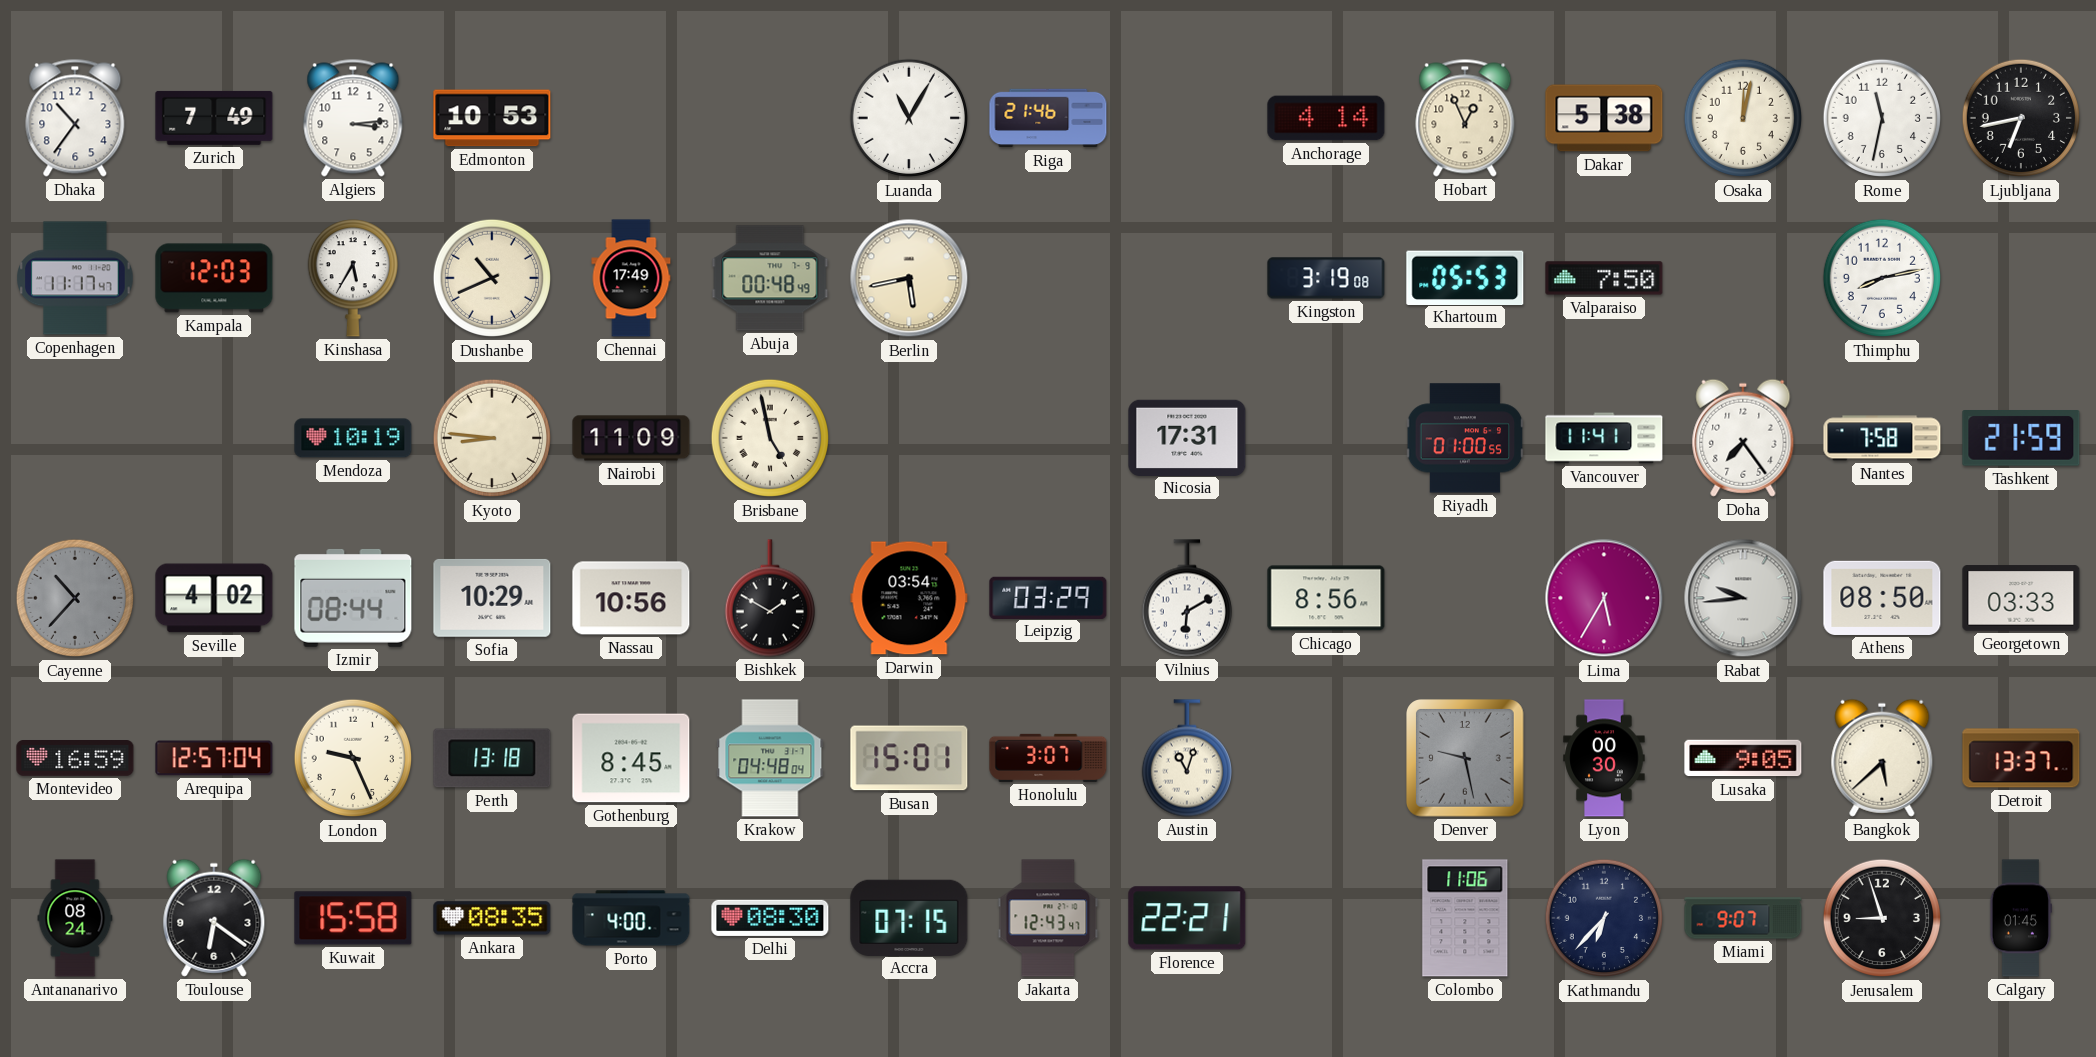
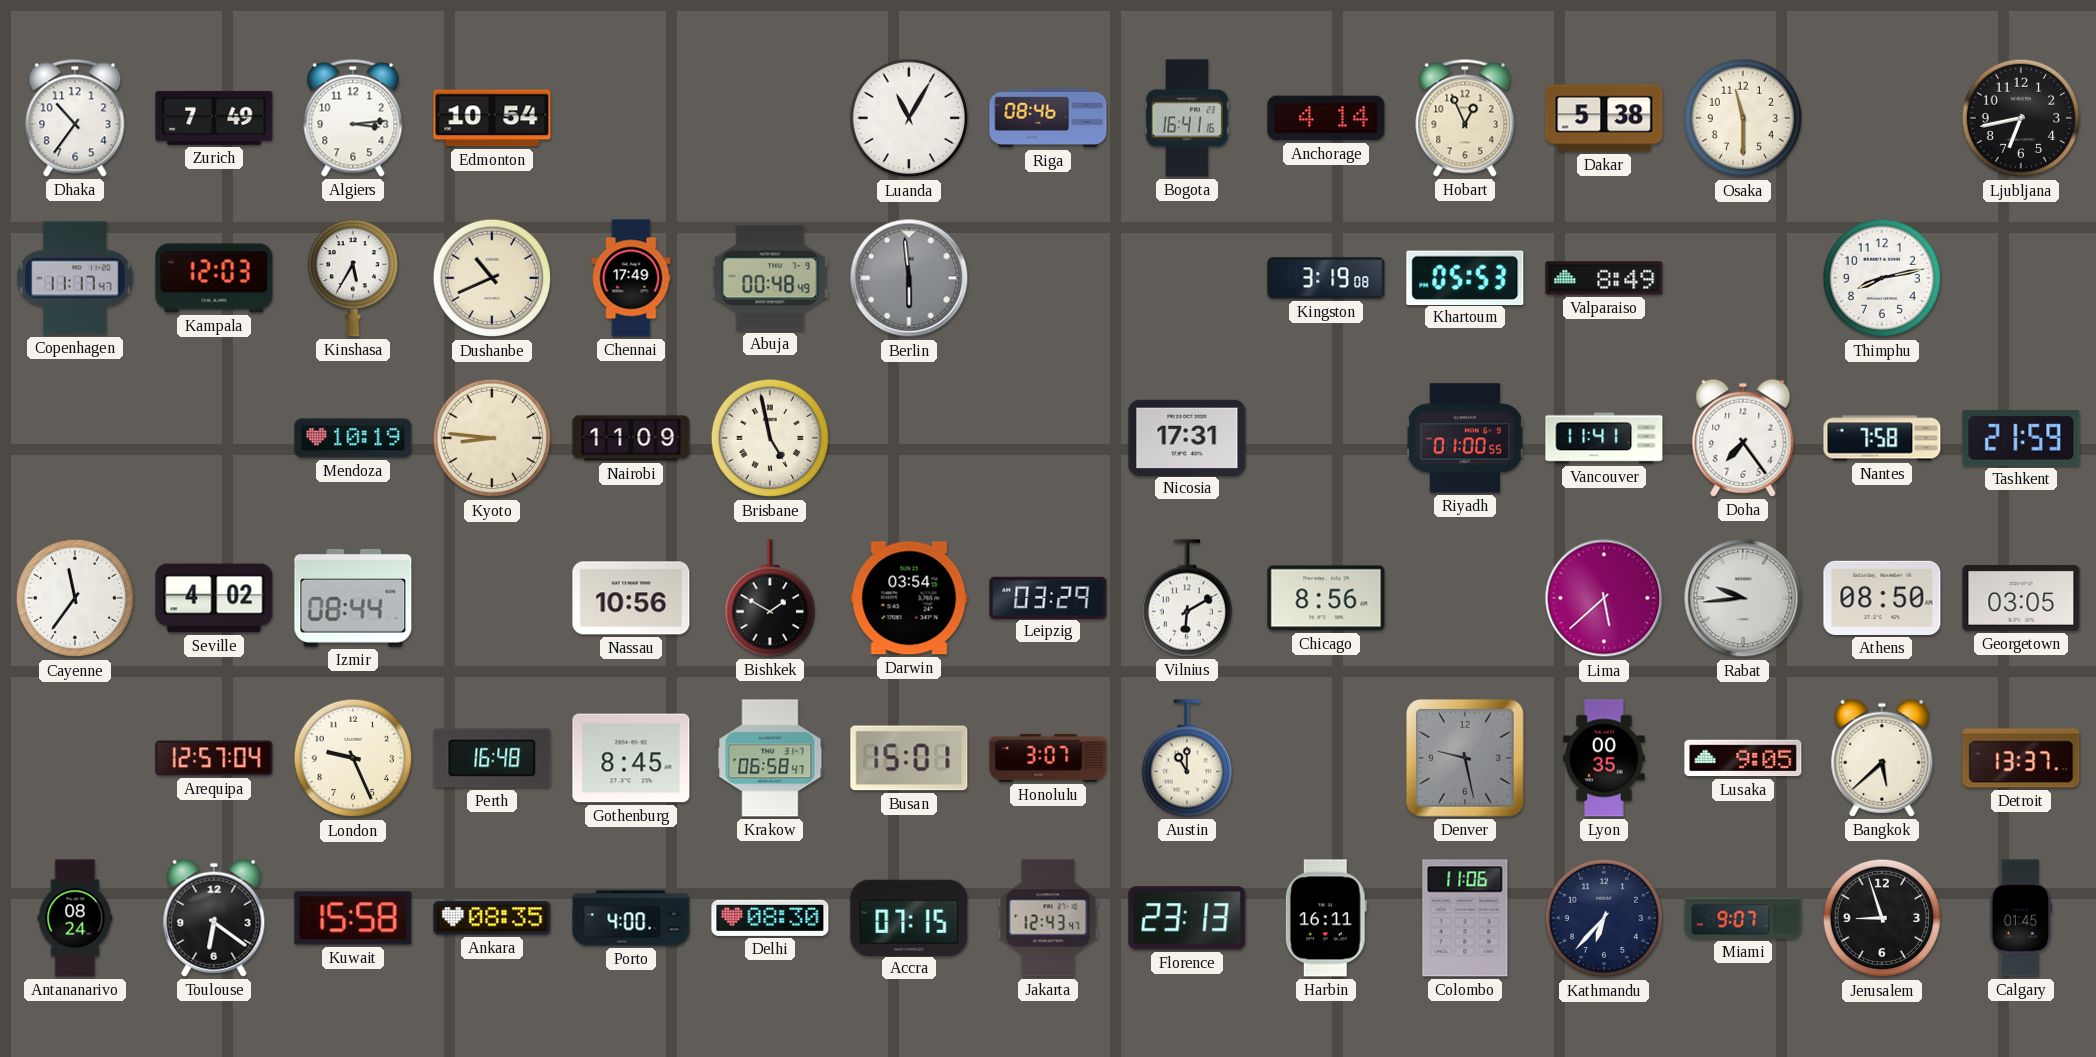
Edmonton: 10:53 -> 10:54
Riga: 21:46 -> 08:46
Bogota: none -> 16:41
Osaka: 12:02 -> 11:30
Rome: 11:32 -> none
Berlin: 5:43 -> 5:59
Berlin dial: cream -> grey
Valparaiso: 7:50 -> 8:49
Cayenne: 10:37 -> 11:36
Cayenne dial: grey -> white
Sofia: 10:29 -> none
Lima: 5:35 -> 5:38
Georgetown: 03:33 -> 03:05
Montevideo: 16:59 -> none
Perth: 13:18 -> 16:48
Krakow: 04:48 -> 06:58
Austin: 11:03 -> 11:00
Lyon: 00:30 -> 00:35
Florence: 22:21 -> 23:13
Harbin: none -> 16:11
